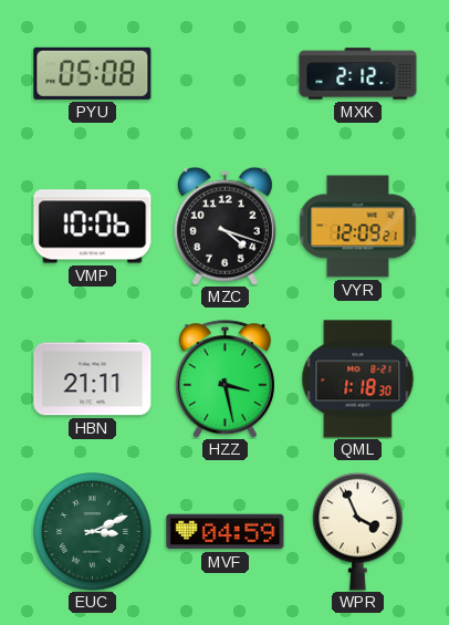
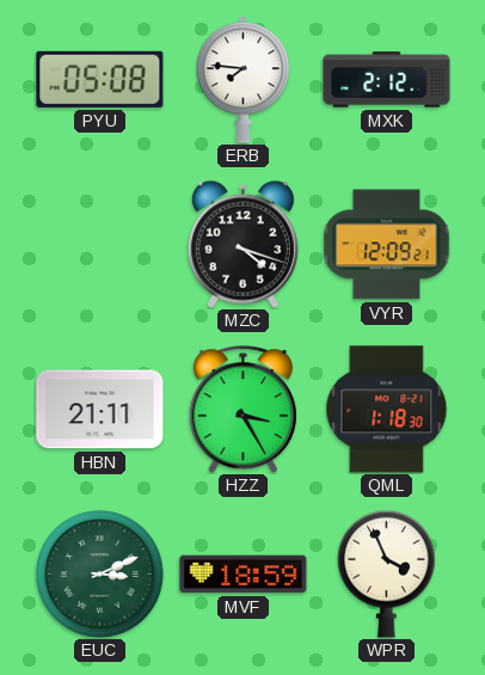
ERB: none -> 7:46
VMP: 10:06 -> none
HZZ: 3:28 -> 3:25
MVF: 04:59 -> 18:59
